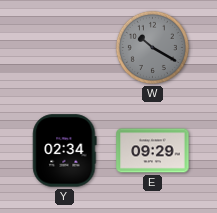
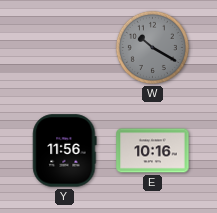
Y: 02:34 -> 11:56
E: 09:29 -> 10:16
